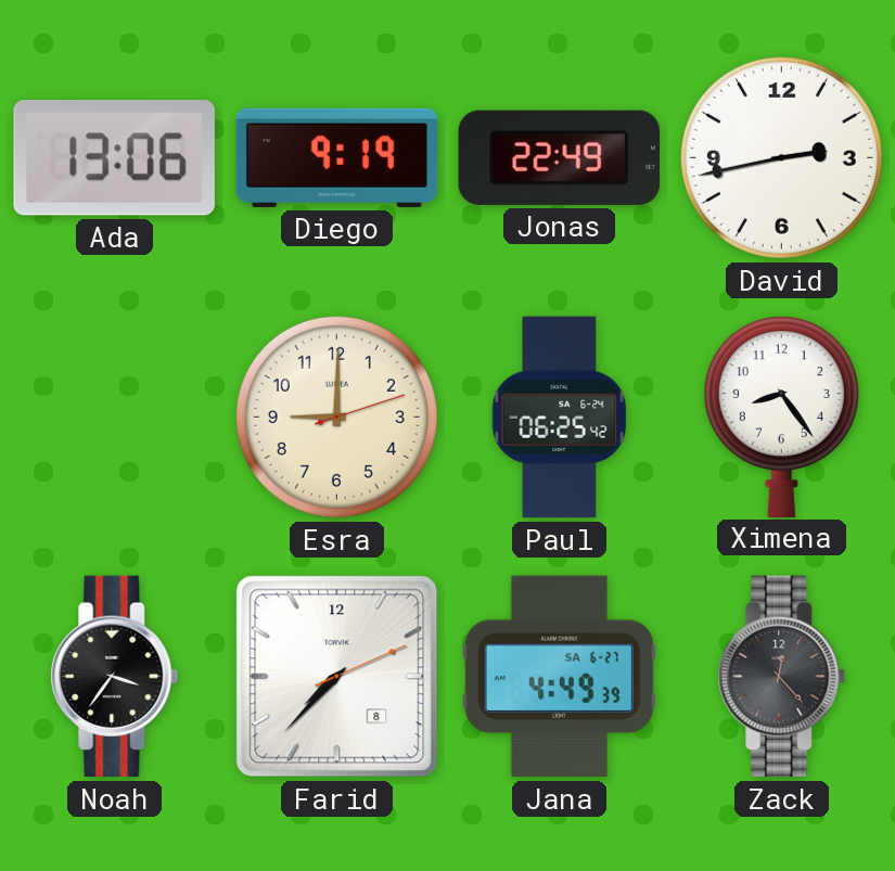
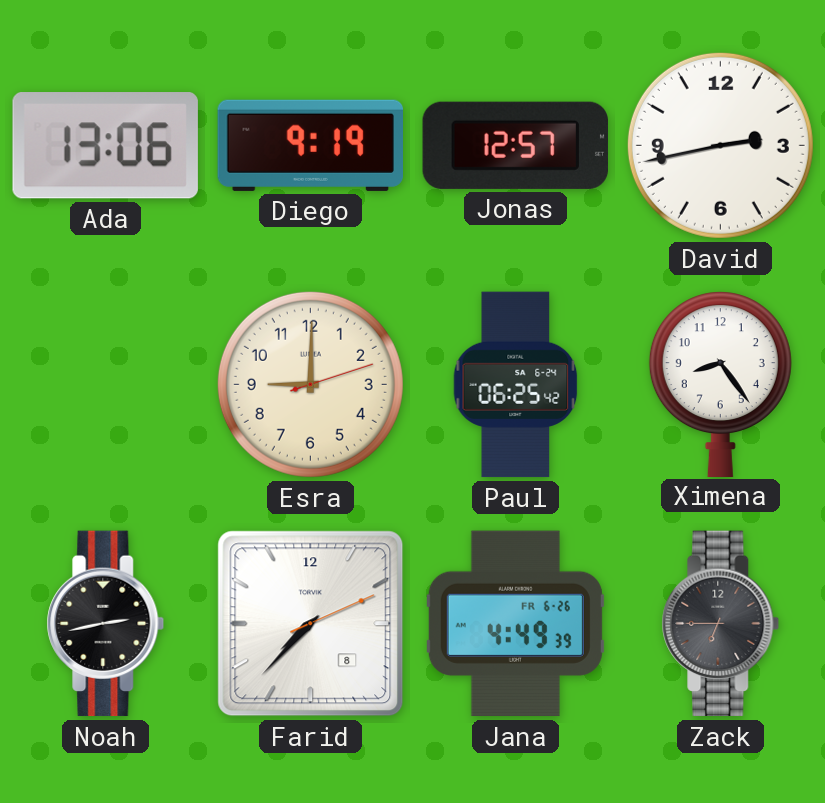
Jonas: 22:49 -> 12:57
Noah: 3:36 -> 2:43
Jana date: SA 6-27 -> FR 6-26
Zack: 12:23 -> 6:45
